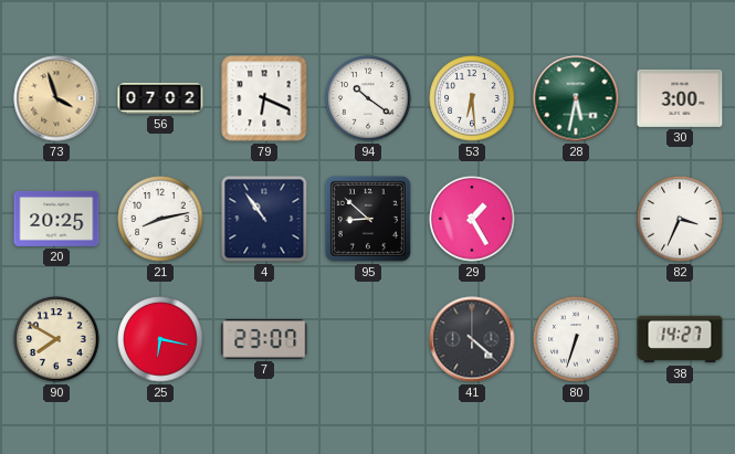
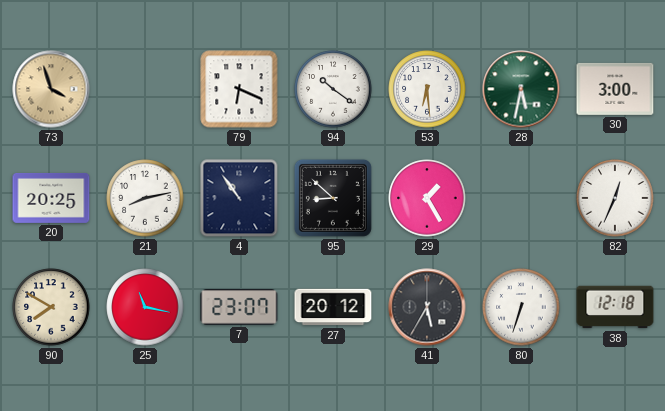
56: 07:02 -> none
82: 3:34 -> 12:34
25: 6:17 -> 11:17
27: none -> 20:12
41: 4:22 -> 5:35
38: 14:27 -> 12:18
